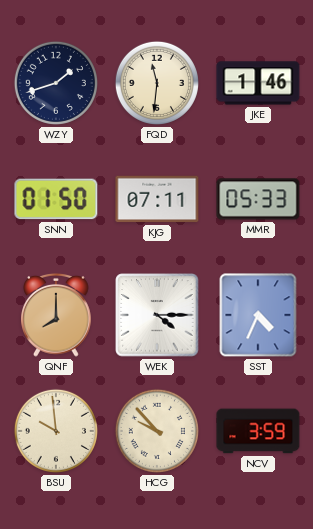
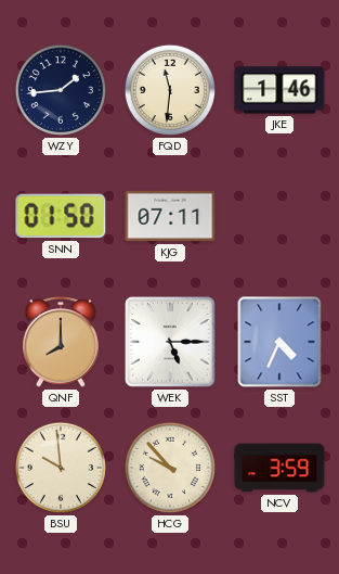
WZY: 1:42 -> 1:44
MMR: 05:33 -> none
WEK: 4:15 -> 5:15
